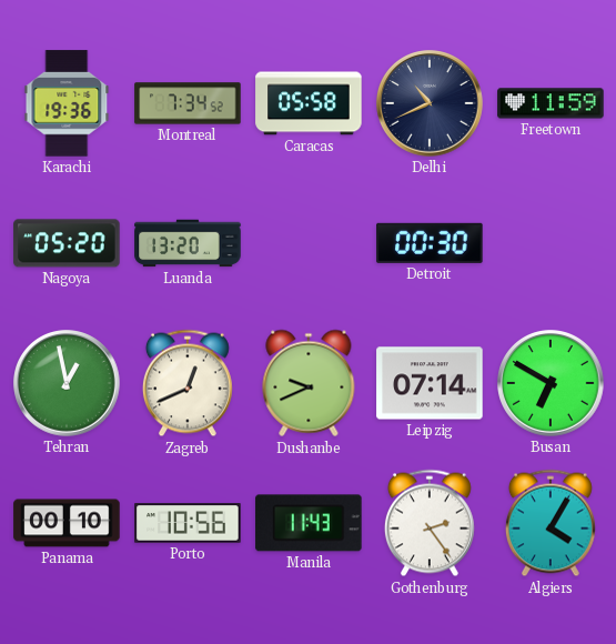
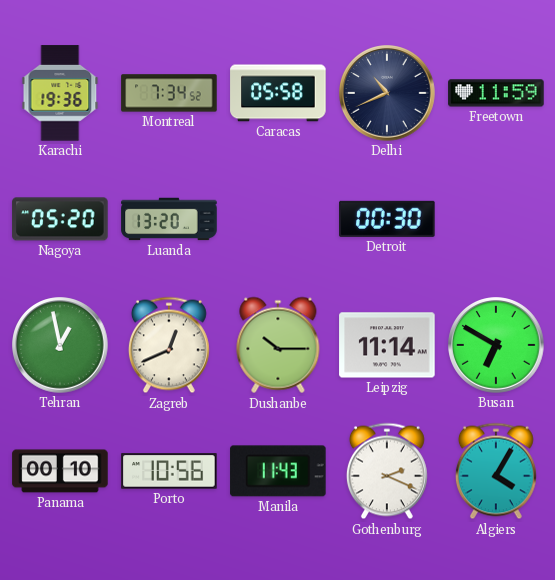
Dushanbe: 9:41 -> 10:15
Leipzig: 07:14 -> 11:14
Gothenburg: 2:24 -> 2:19
